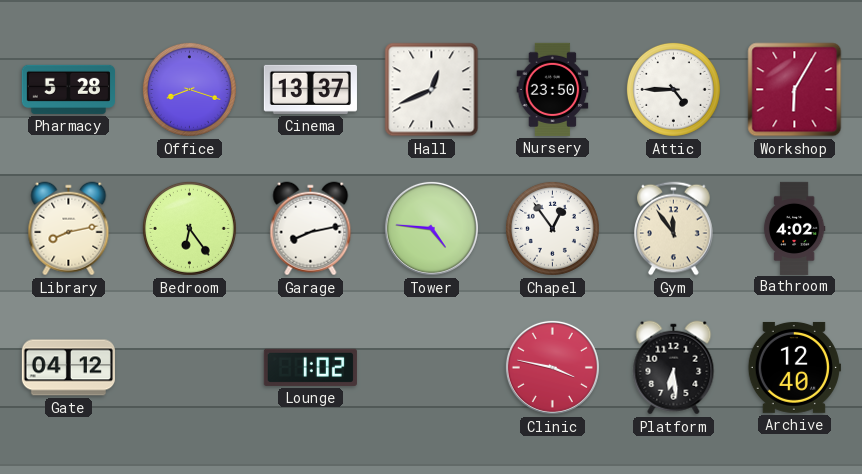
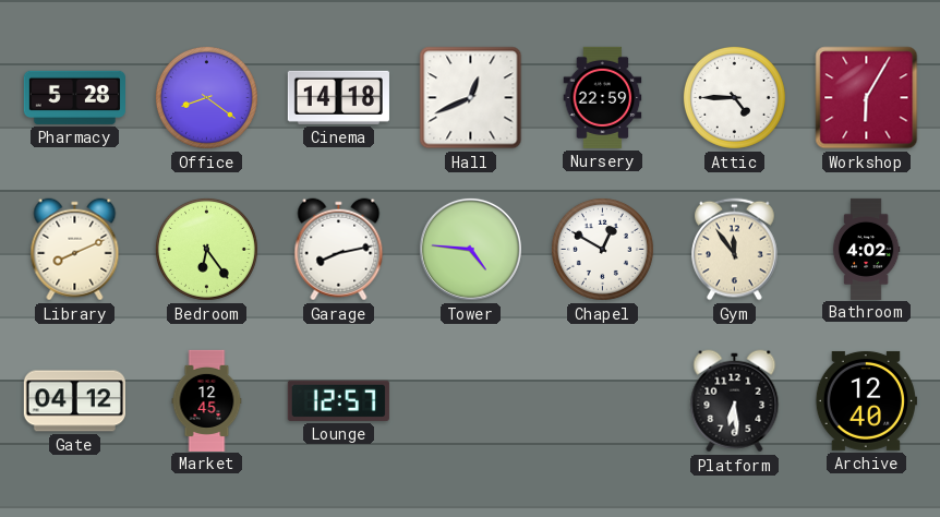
Office: 8:18 -> 8:21
Cinema: 13:37 -> 14:18
Nursery: 23:50 -> 22:59
Library: 8:13 -> 8:11
Chapel: 12:54 -> 12:50
Market: none -> 12:45
Lounge: 1:02 -> 12:57
Clinic: 3:47 -> none
